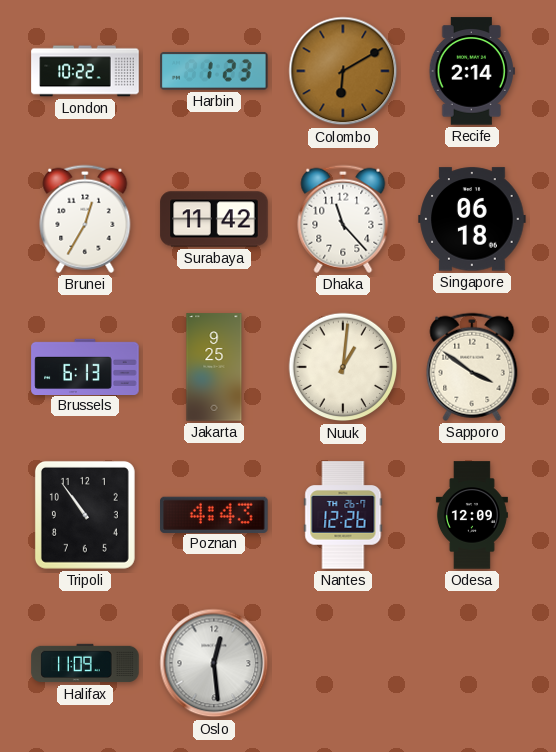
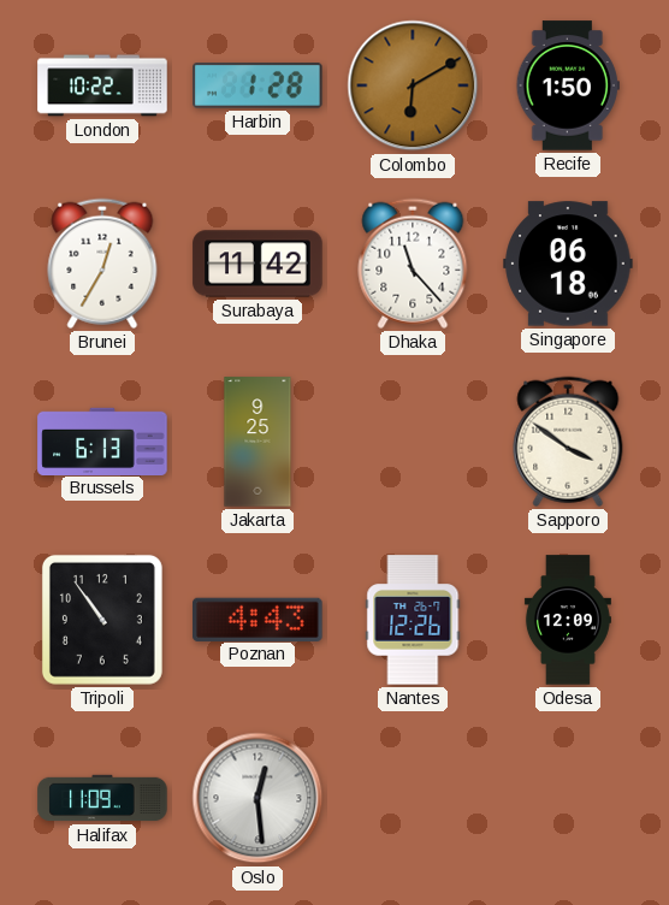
Harbin: 1:23 -> 1:28
Recife: 2:14 -> 1:50
Nuuk: 1:01 -> none
